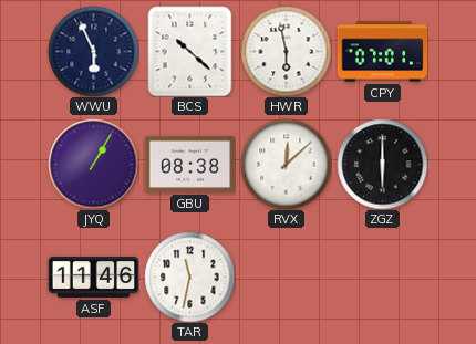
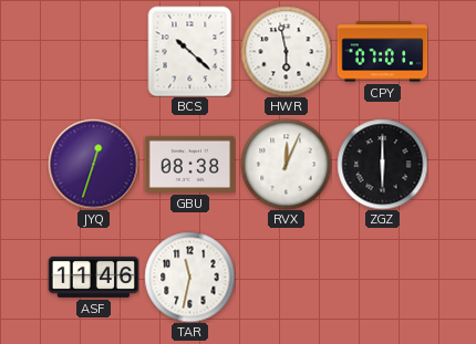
WWU: 5:56 -> none
JYQ: 1:05 -> 12:33
RVX: 12:08 -> 12:04
